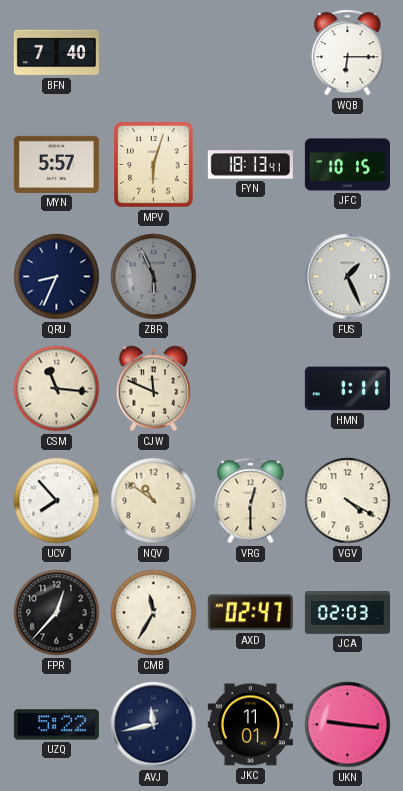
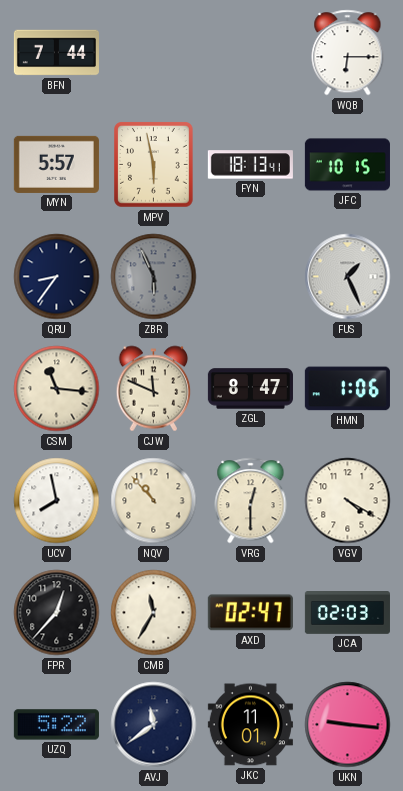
BFN: 7:40 -> 7:44
MPV: 6:03 -> 5:58
QRU: 8:34 -> 8:36
ZGL: none -> 8:47
HMN: 1:11 -> 1:06
UCV: 7:53 -> 7:58
NQV: 10:51 -> 10:53
AVJ: 11:43 -> 11:39
